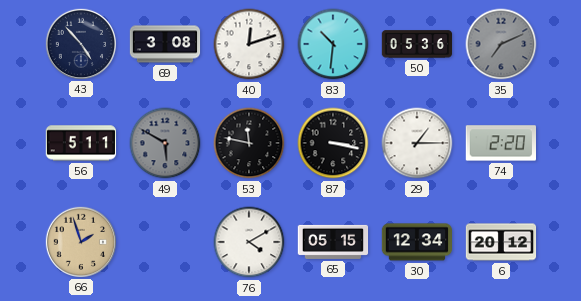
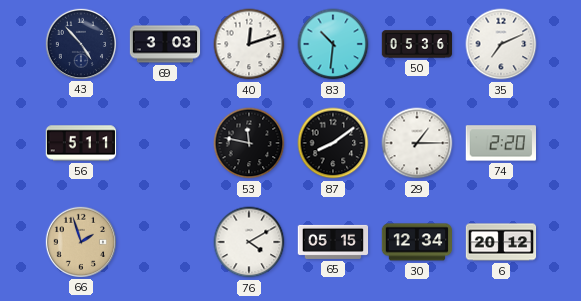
69: 3:08 -> 3:03
35 dial: grey -> white
49: 5:50 -> none
87: 3:17 -> 8:09
